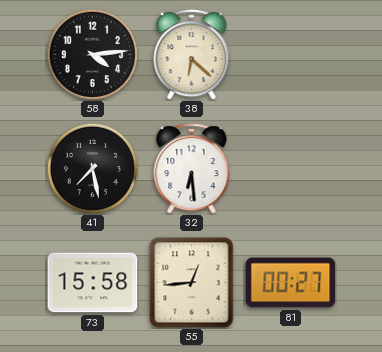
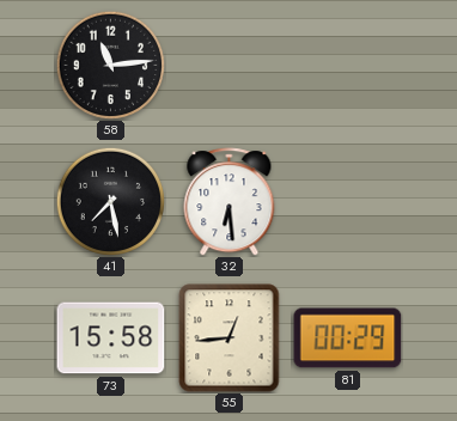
58: 4:14 -> 11:14
38: 6:22 -> none
81: 00:27 -> 00:29
